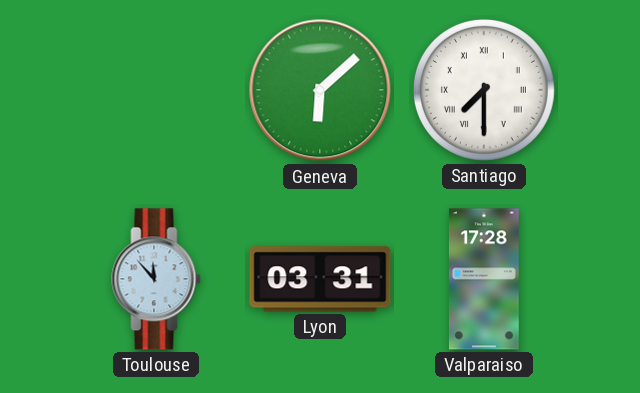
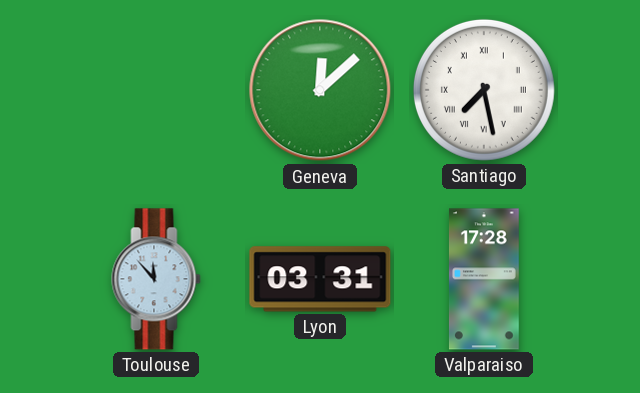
Geneva: 6:08 -> 12:08
Santiago: 7:30 -> 7:28
